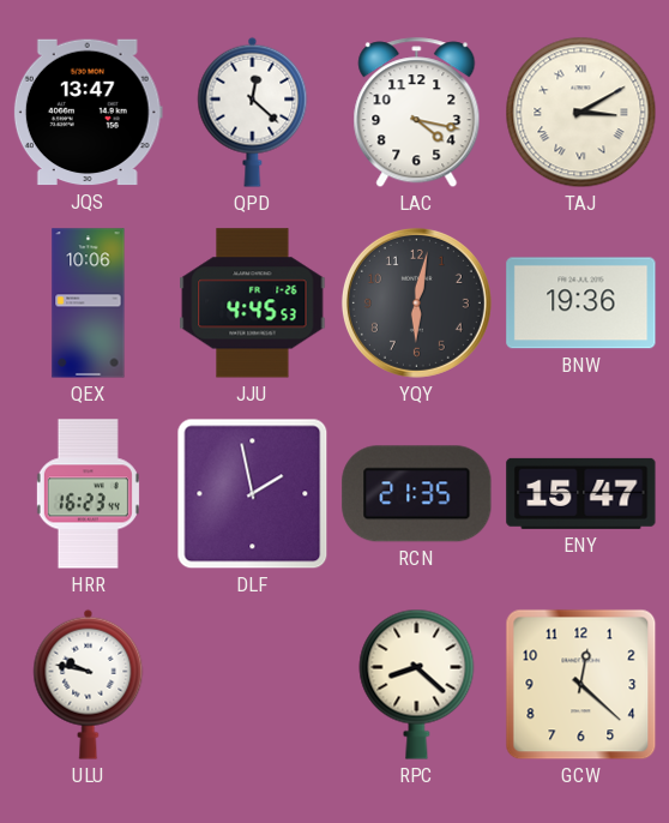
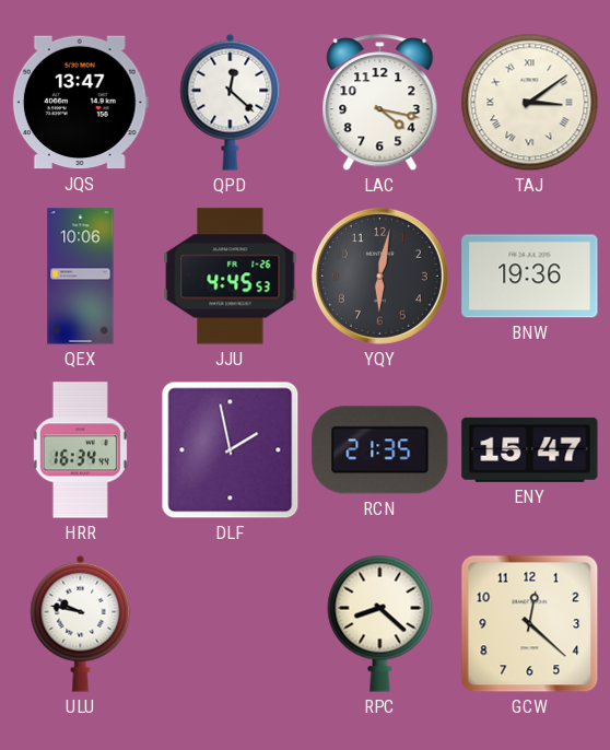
TAJ: 3:10 -> 3:09
HRR: 16:23 -> 16:34
